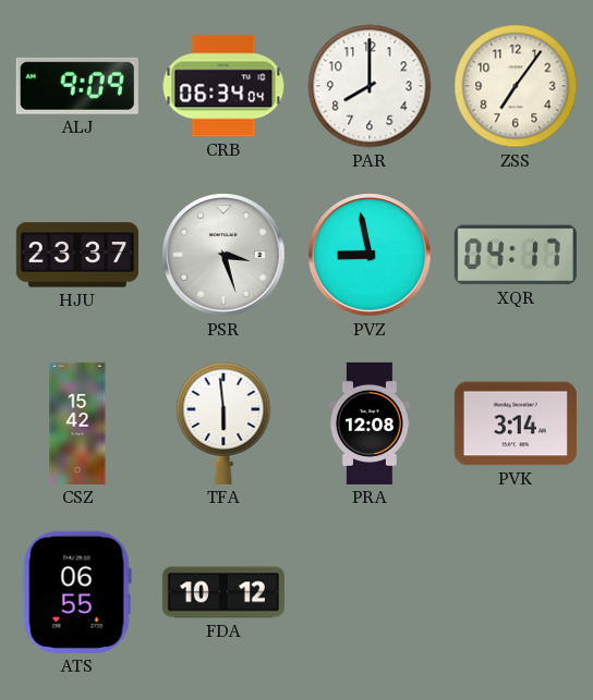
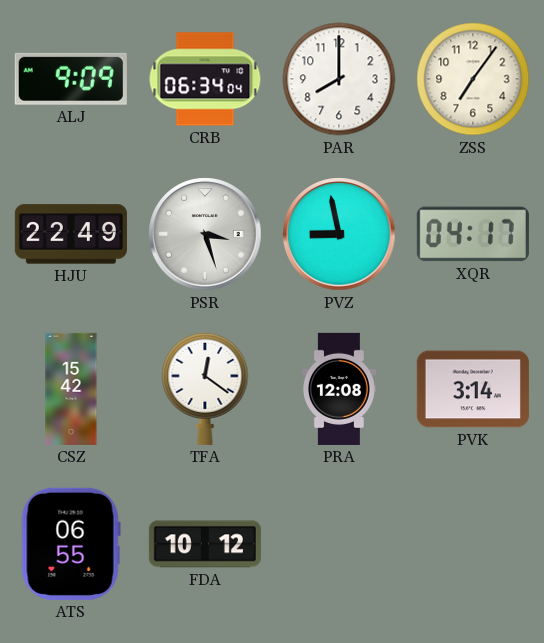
HJU: 23:37 -> 22:49
TFA: 5:59 -> 12:21
